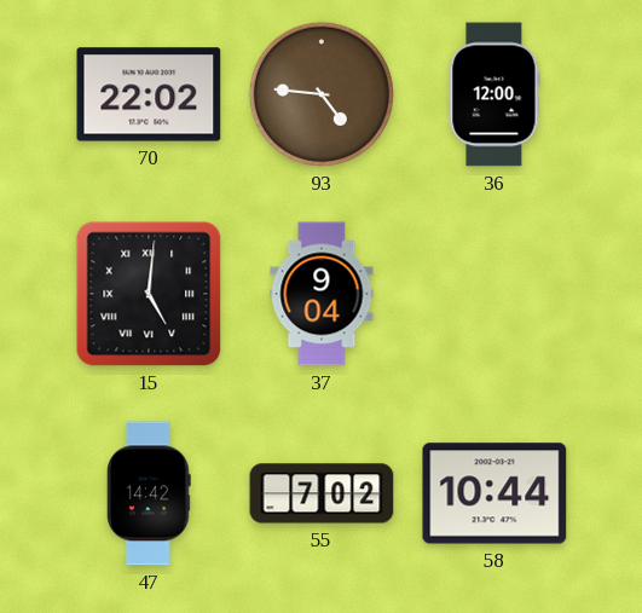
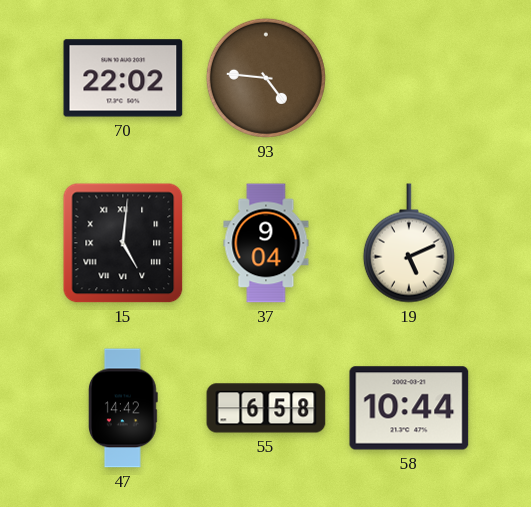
36: 12:00 -> none
19: none -> 5:11
55: 7:02 -> 6:58
